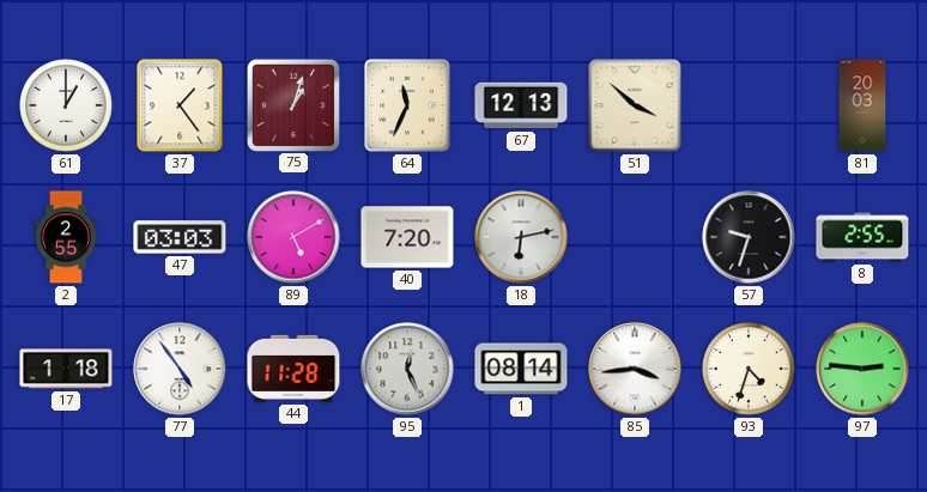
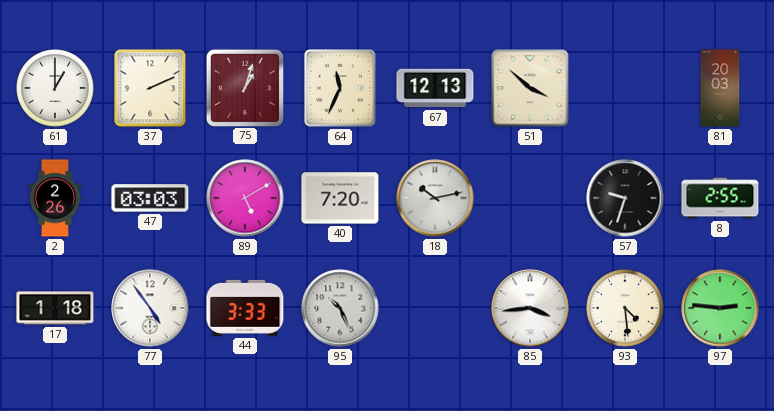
37: 1:24 -> 2:11
2: 2:55 -> 2:26
18: 6:13 -> 10:13
44: 11:28 -> 3:33
95: 12:26 -> 10:26
1: 08:14 -> none
93: 4:33 -> 4:29
